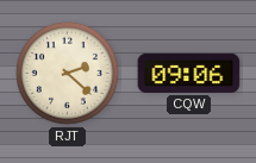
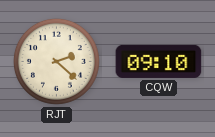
CQW: 09:06 -> 09:10
